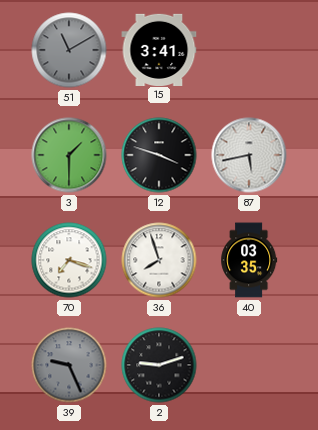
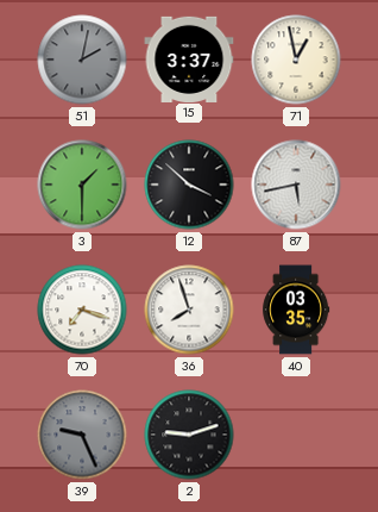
51: 11:10 -> 2:02
15: 3:41 -> 3:37
71: none -> 12:58
12: 3:48 -> 3:52
